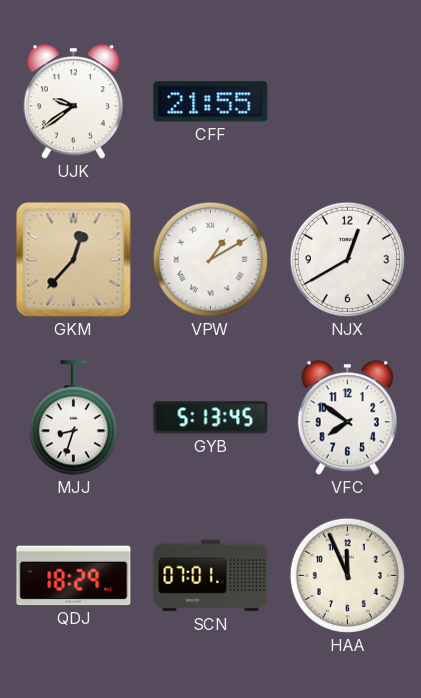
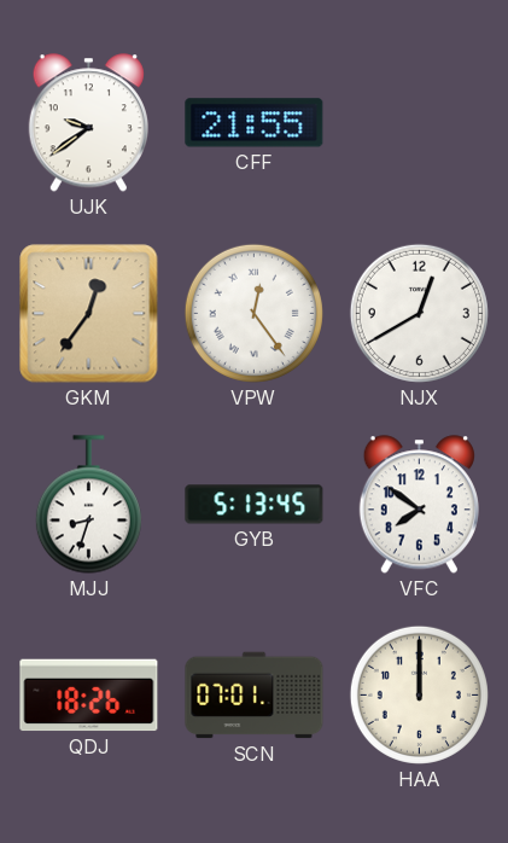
GKM: 12:37 -> 12:36
VPW: 1:10 -> 12:24
QDJ: 18:29 -> 18:26
HAA: 11:56 -> 12:00
